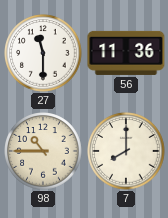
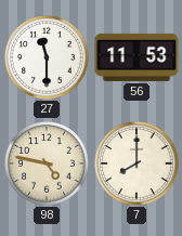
56: 11:36 -> 11:53
98: 10:45 -> 4:47
